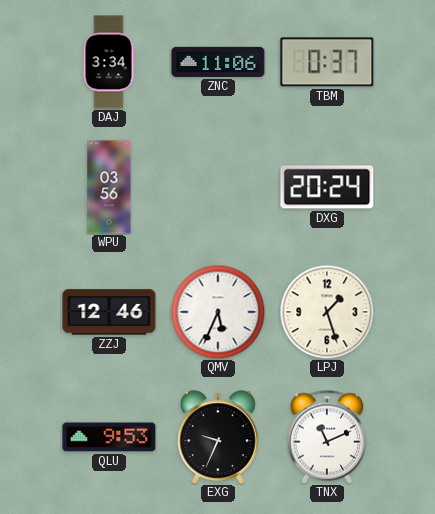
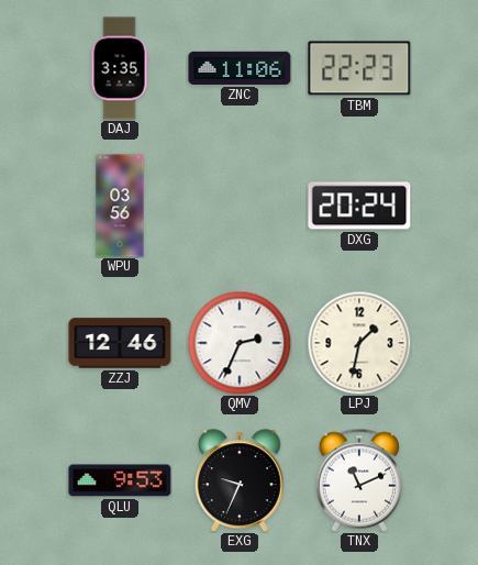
DAJ: 3:34 -> 3:35
TBM: 0:37 -> 22:23
QMV: 5:34 -> 2:34
LPJ: 1:27 -> 1:32
